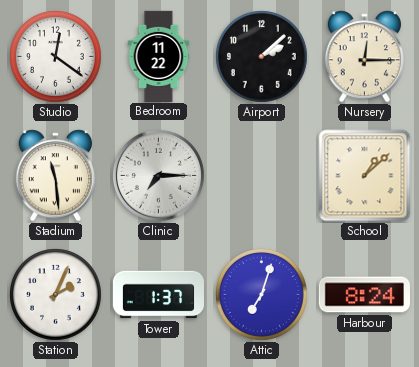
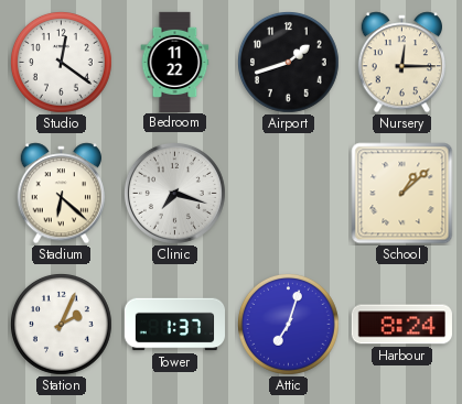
Airport: 2:08 -> 1:42
Stadium: 11:29 -> 6:22
Clinic: 7:15 -> 7:18
